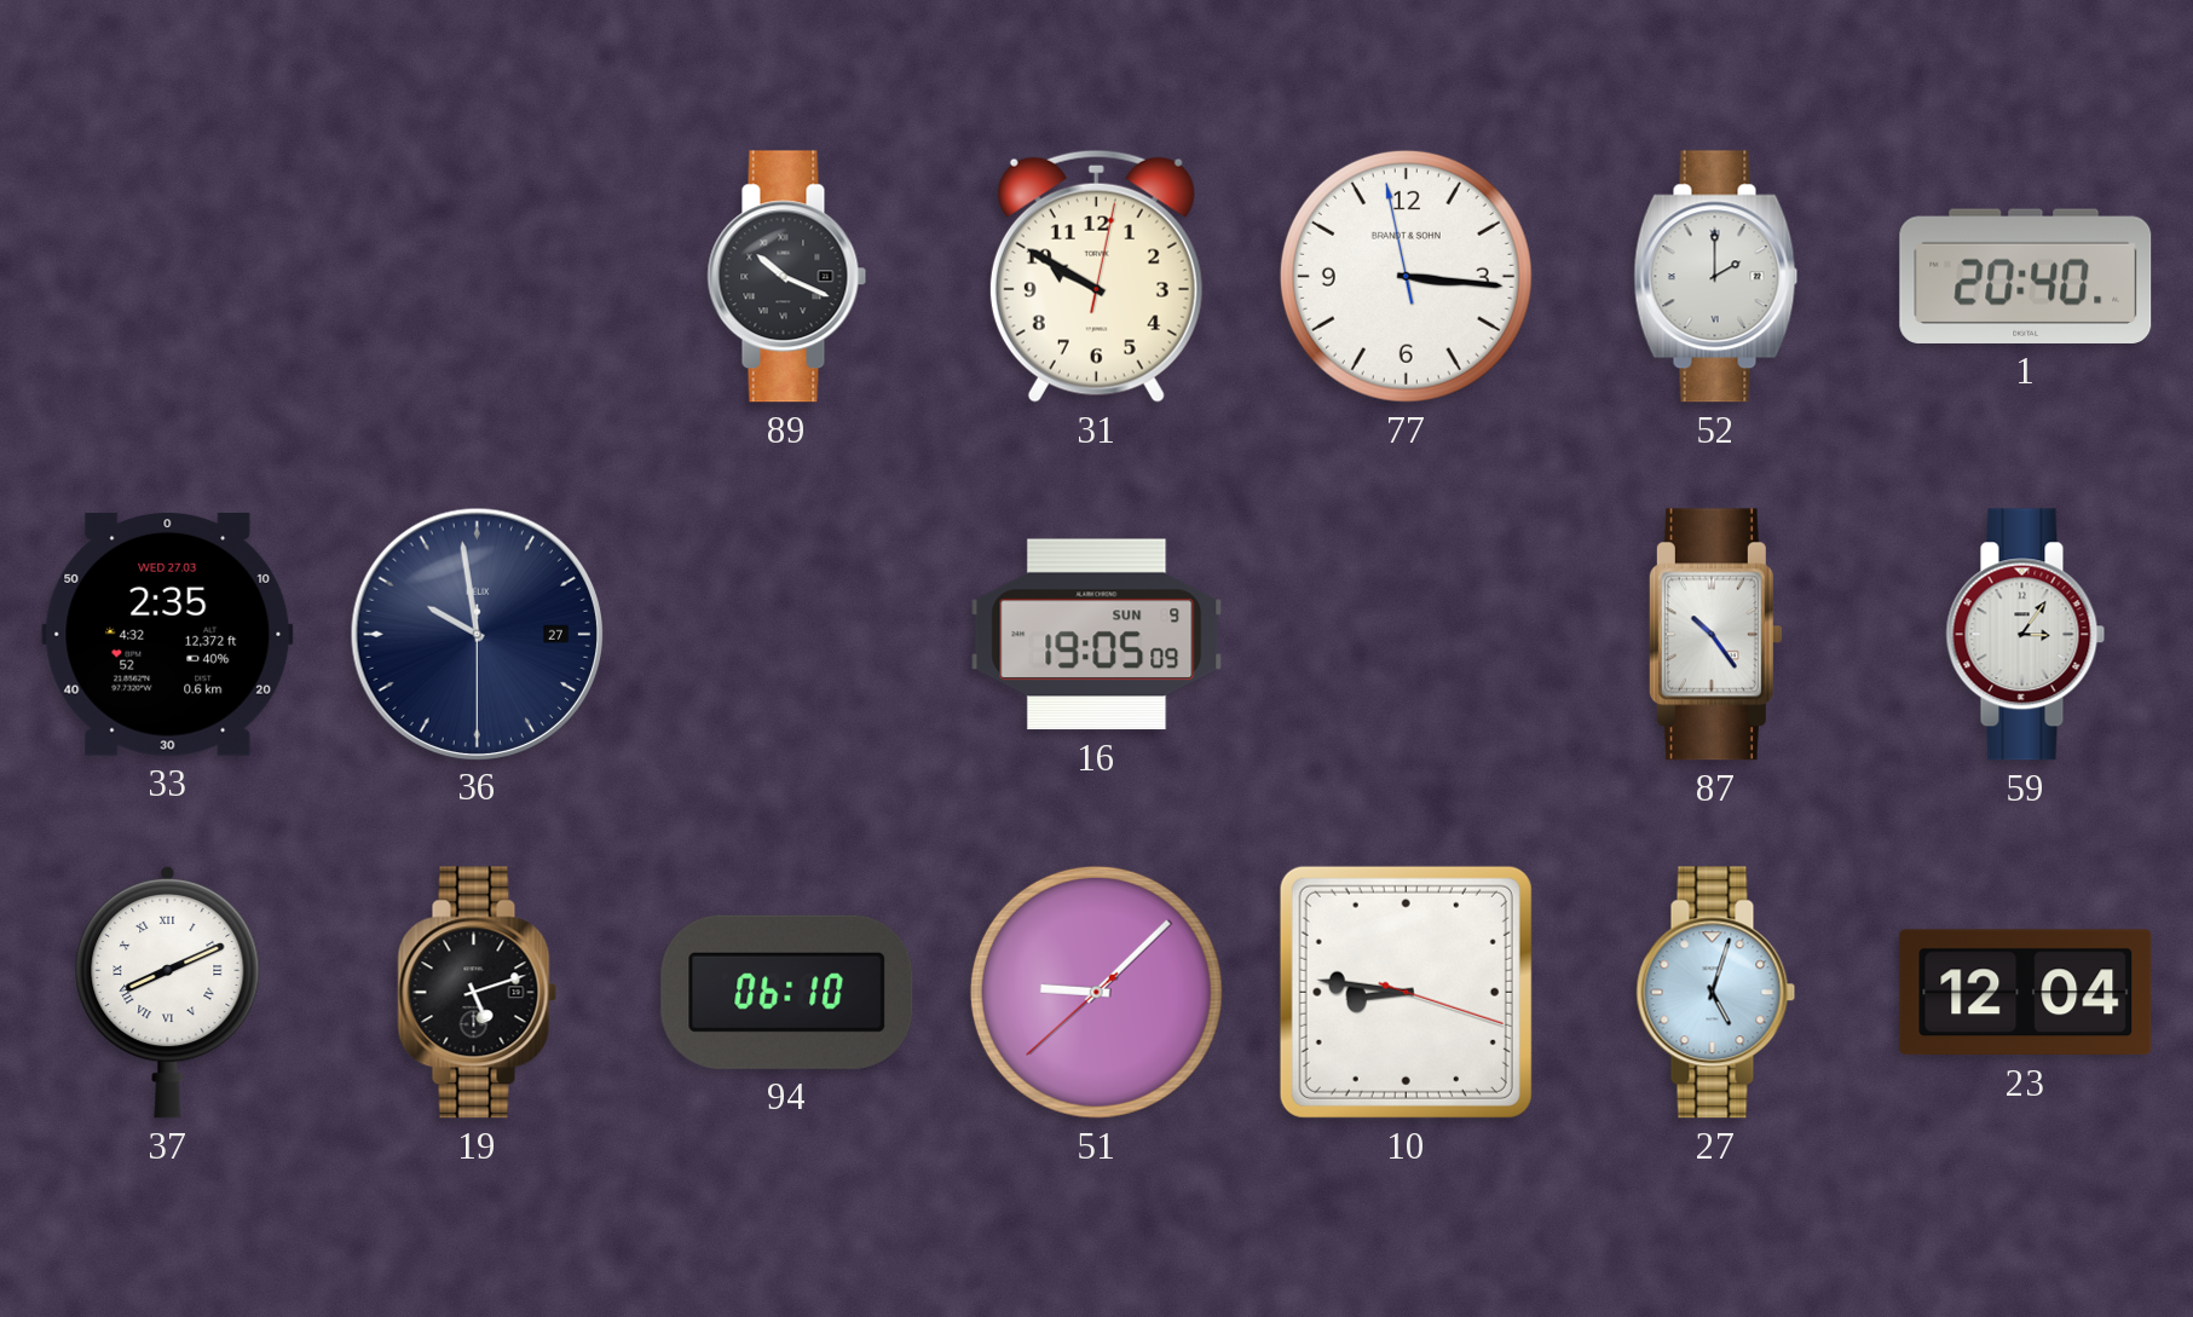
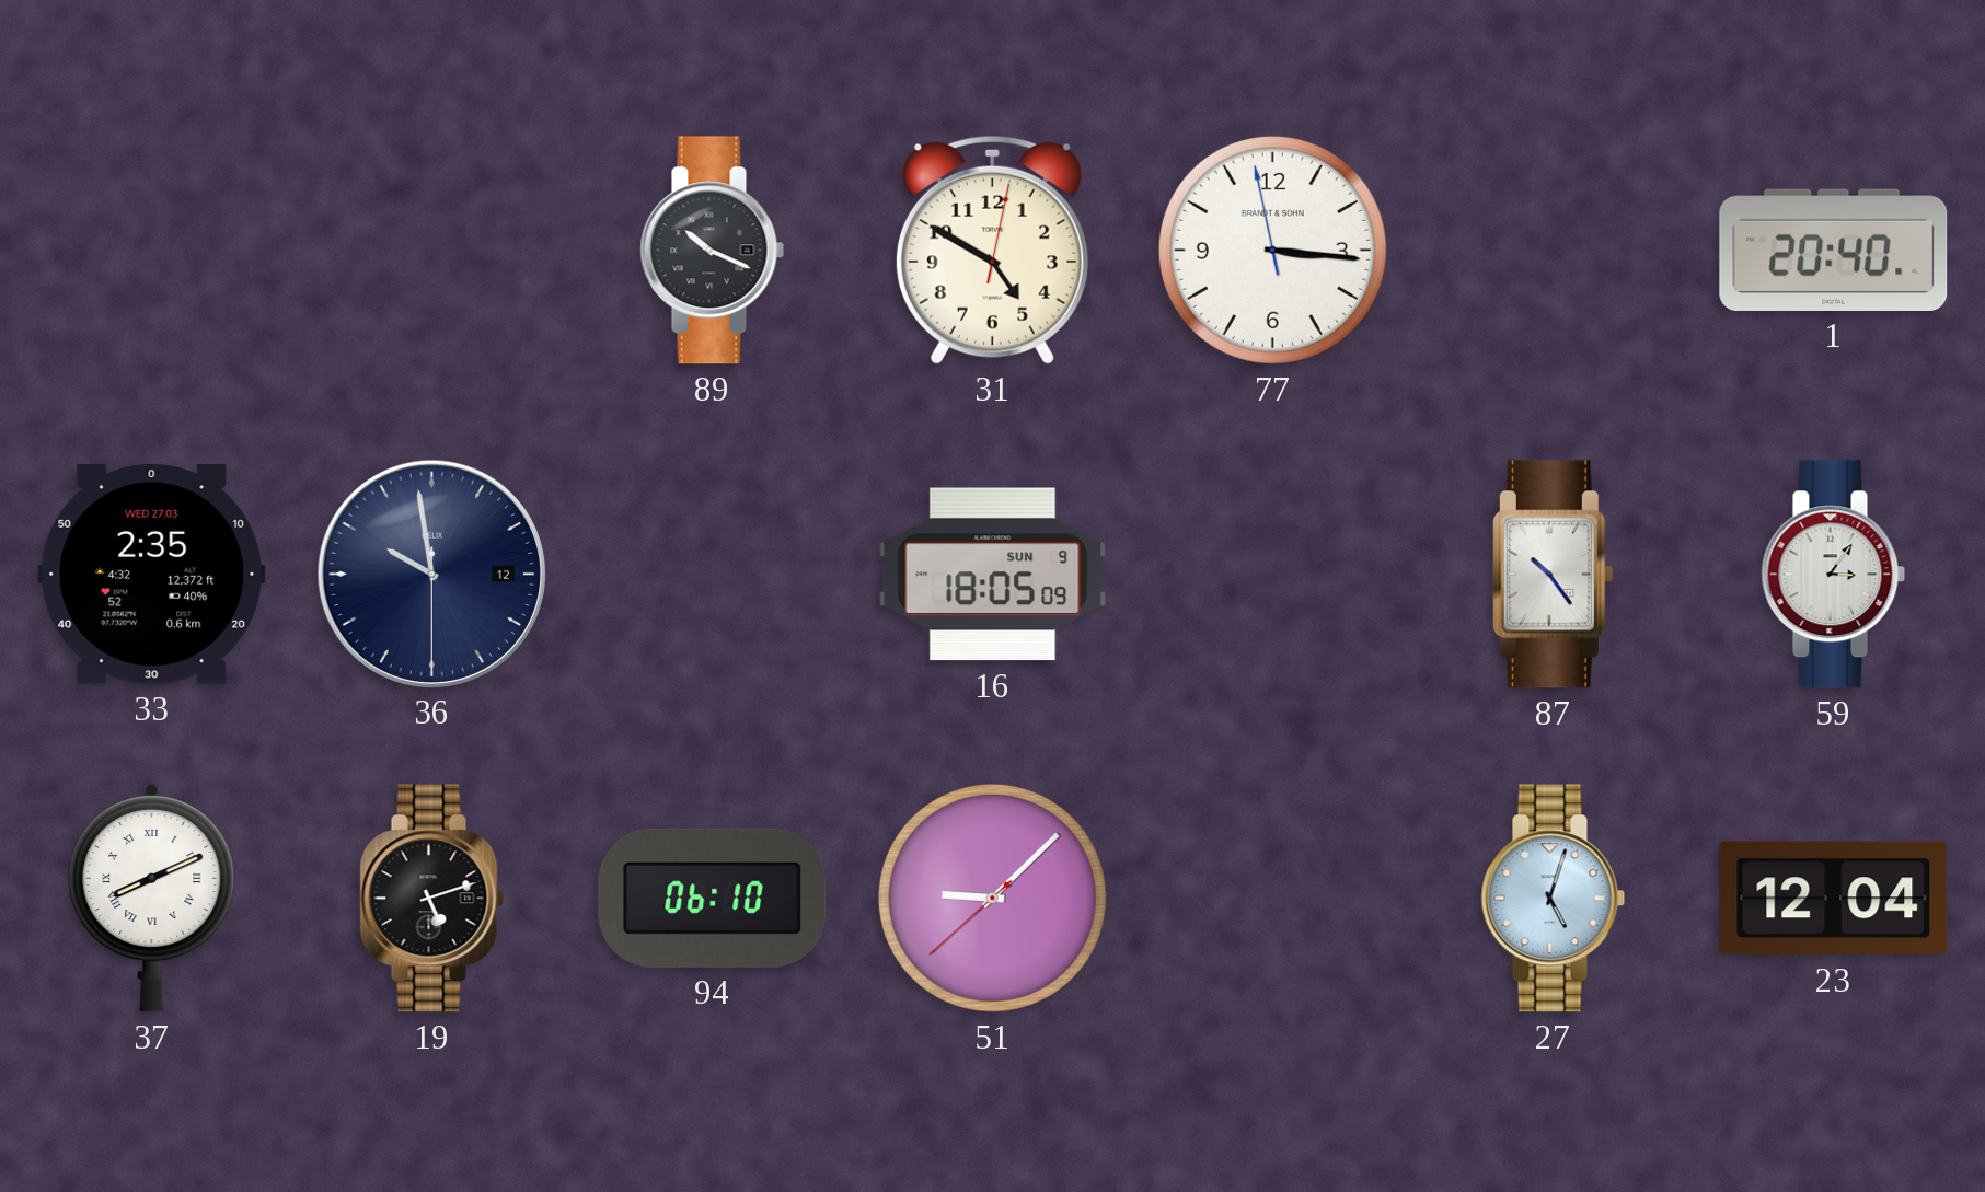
31: 9:50 -> 4:50
52: 2:00 -> none
36 date: 27 -> 12
16: 19:05 -> 18:05
10: 8:46 -> none
